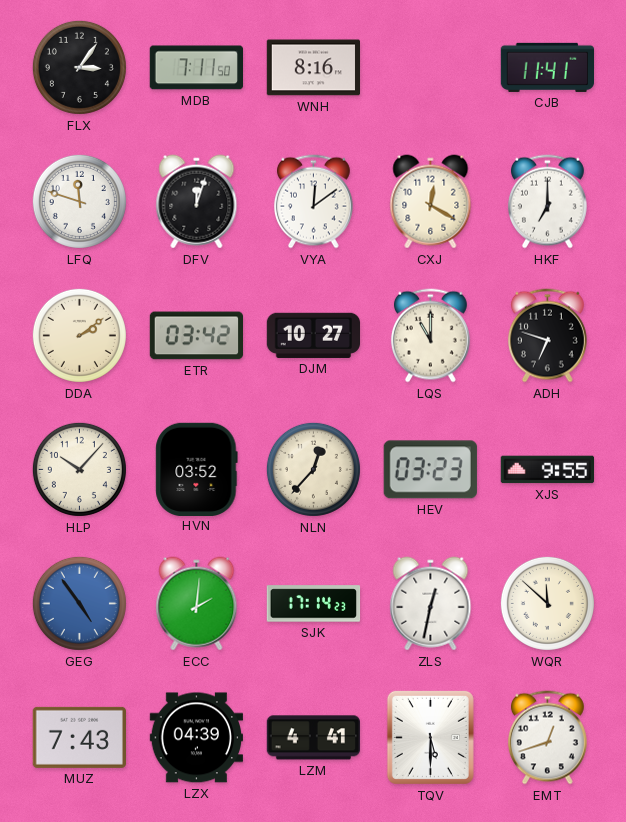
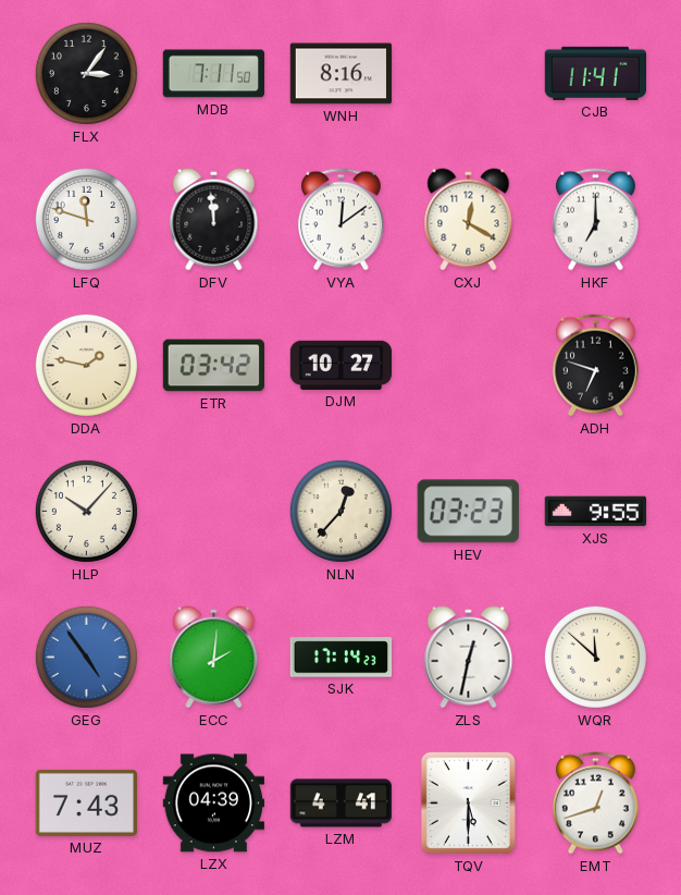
DFV: 12:03 -> 11:59
DDA: 2:09 -> 1:47
LQS: 11:00 -> none
HVN: 03:52 -> none
